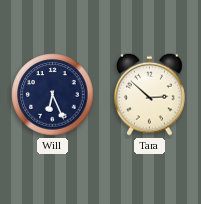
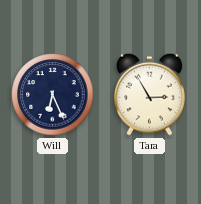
Tara: 2:52 -> 2:55
